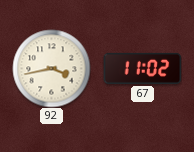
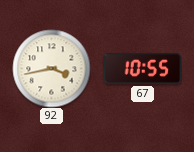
67: 11:02 -> 10:55
